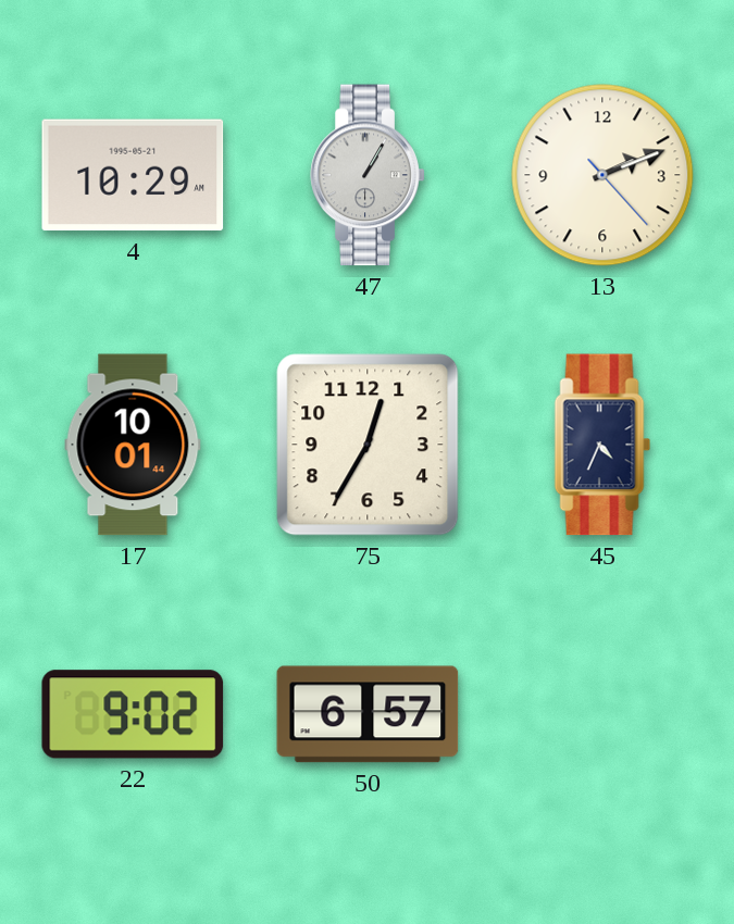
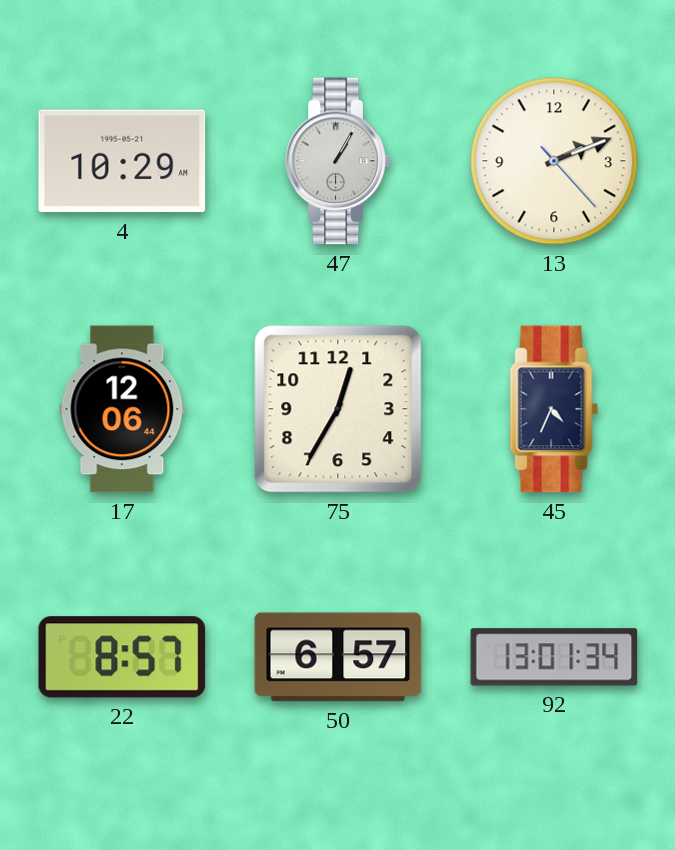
17: 10:01 -> 12:06
22: 9:02 -> 8:57
92: none -> 13:01
